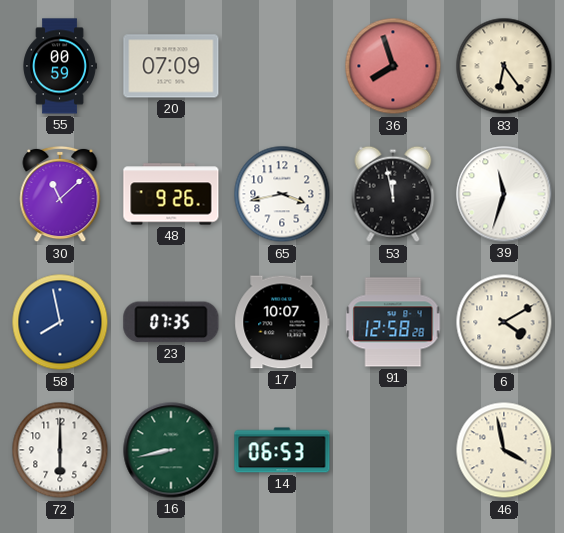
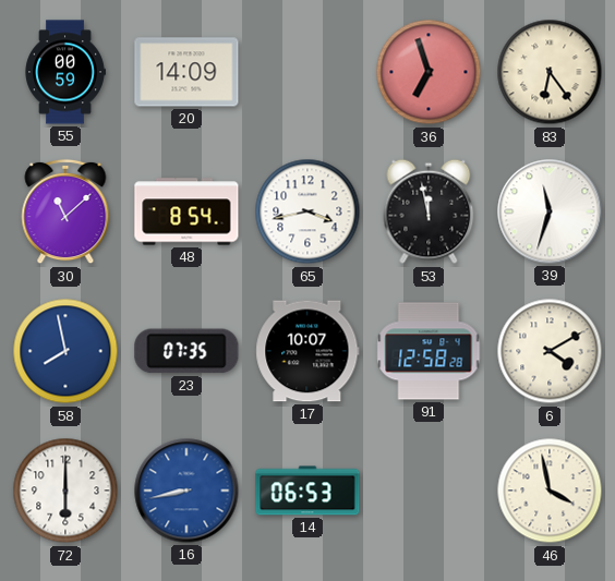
20: 07:09 -> 14:09
36: 7:57 -> 6:57
48: 9:26 -> 8:54
16 dial: green -> blue
